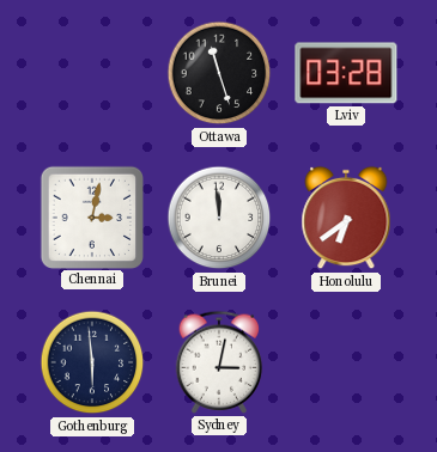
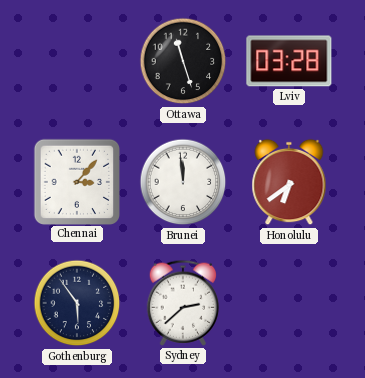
Chennai: 3:02 -> 3:07
Gothenburg: 5:59 -> 5:54
Sydney: 3:02 -> 2:38
